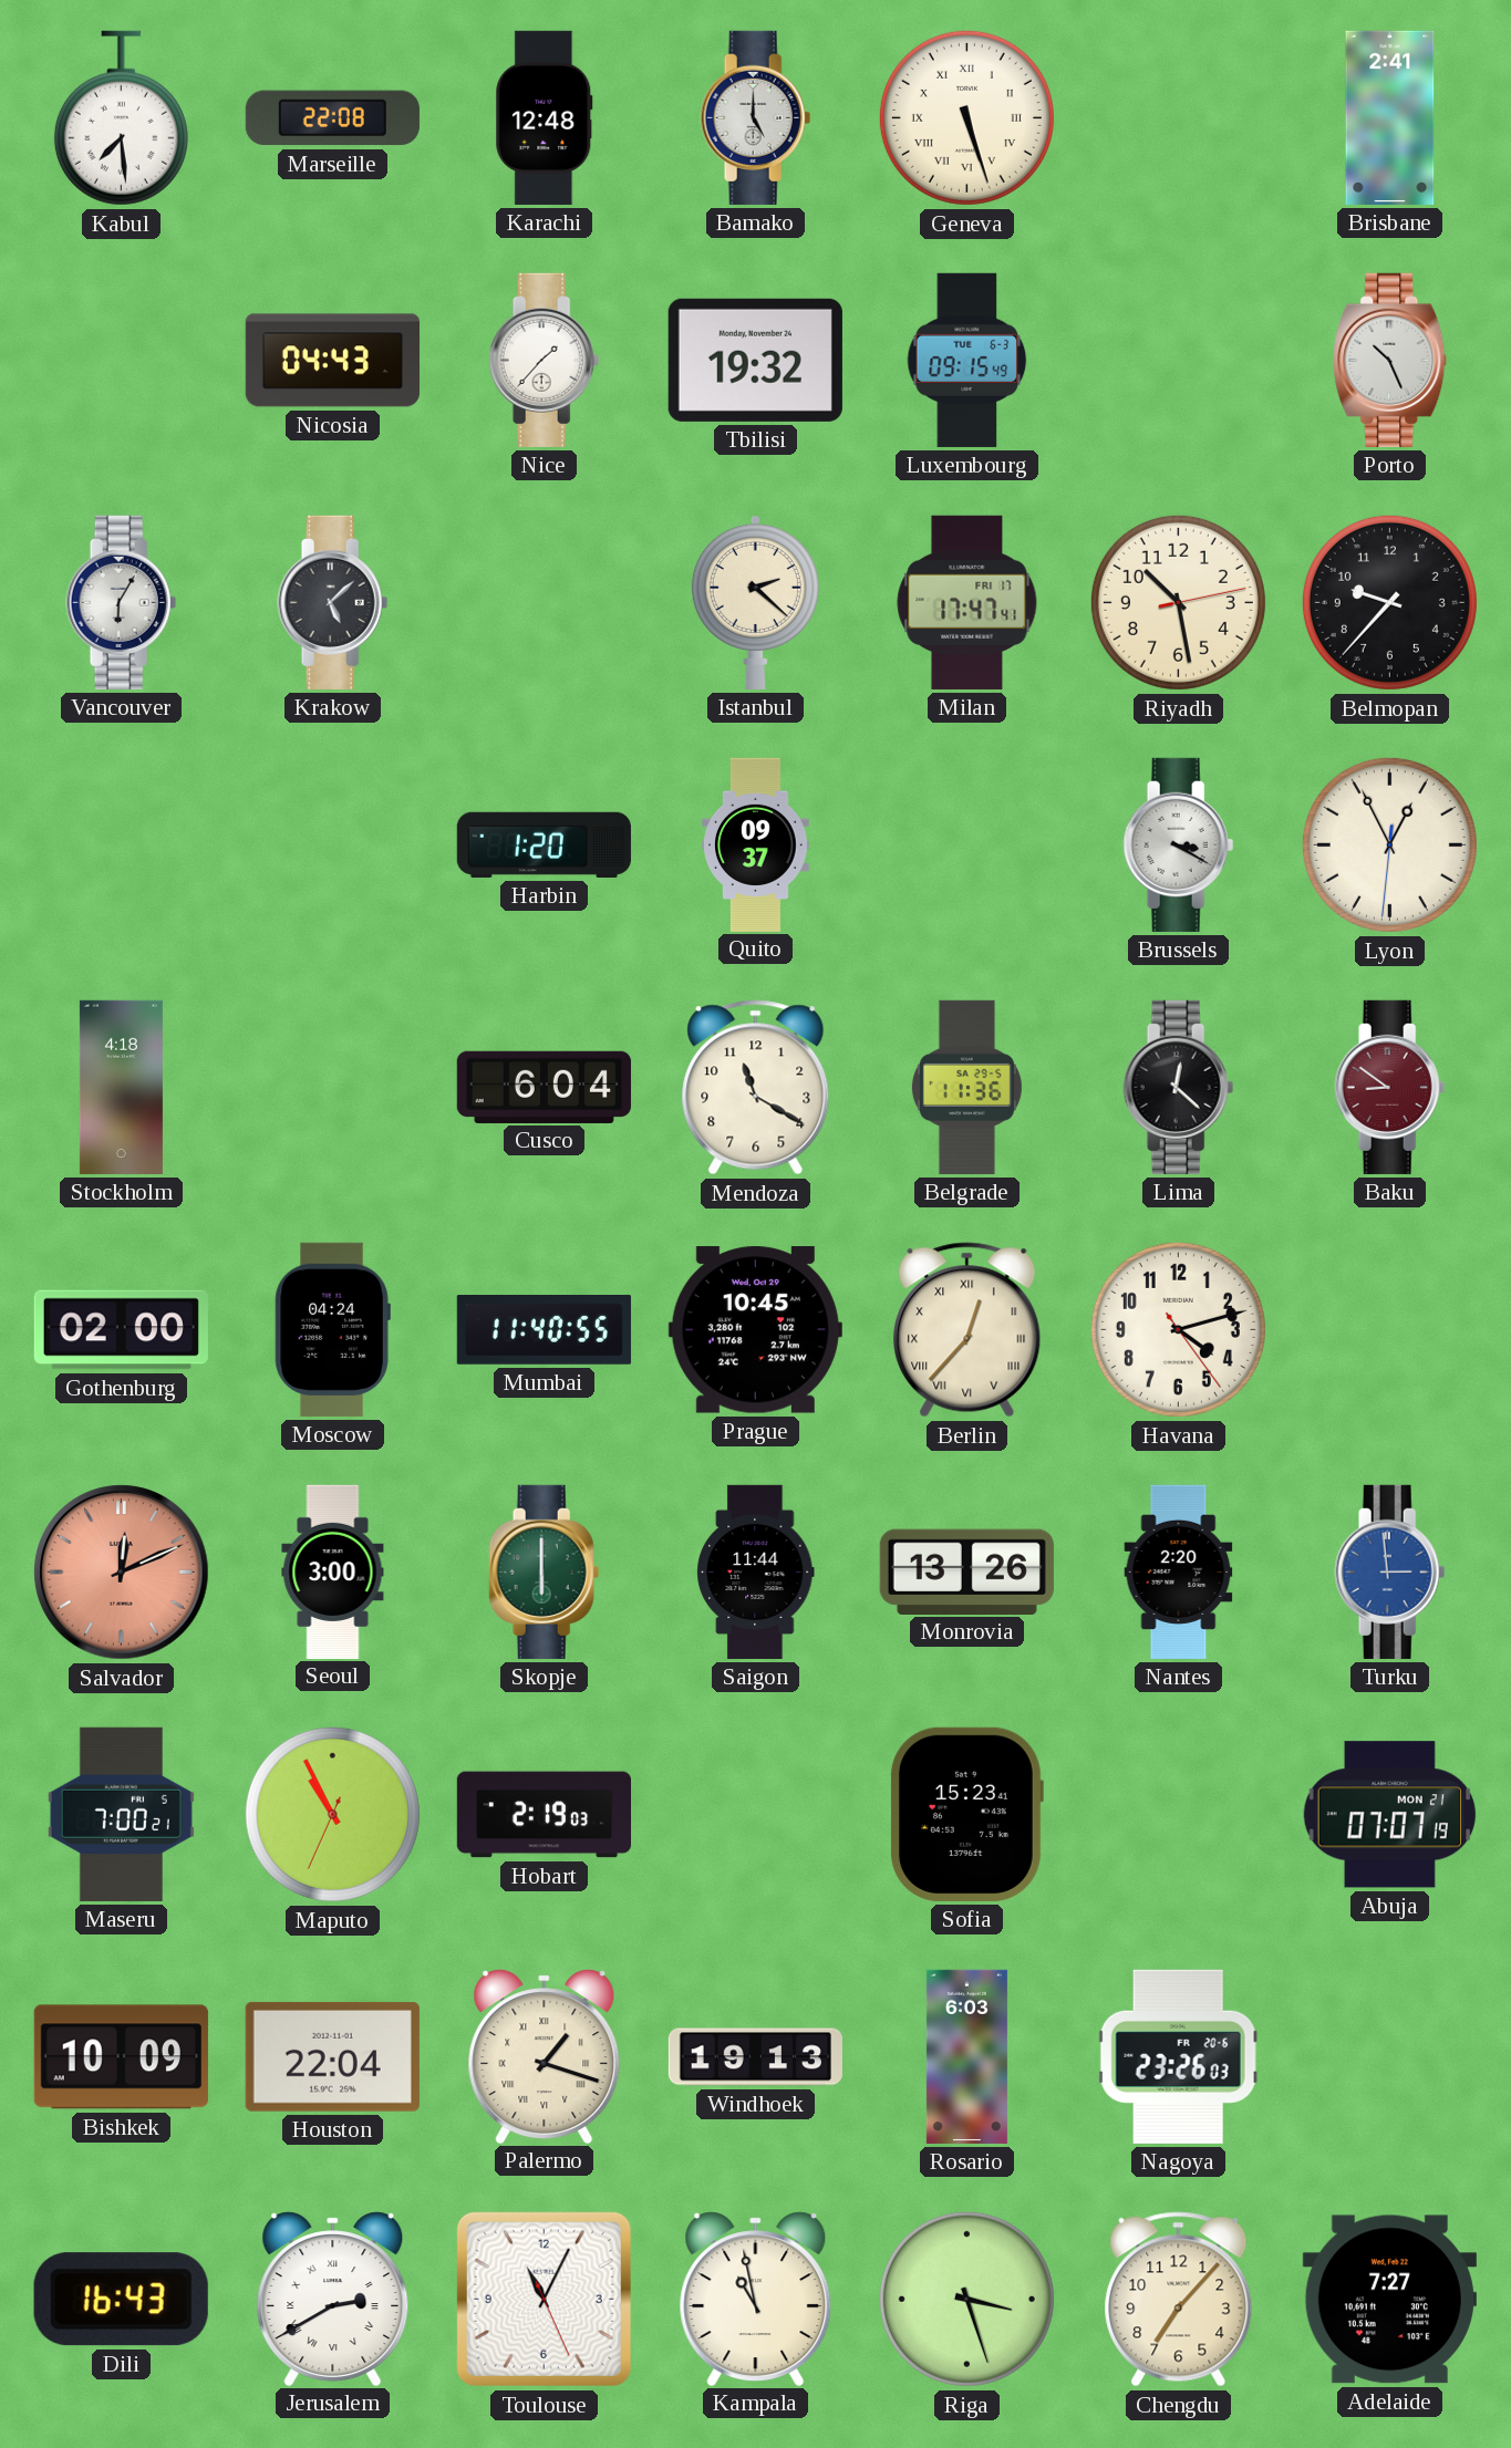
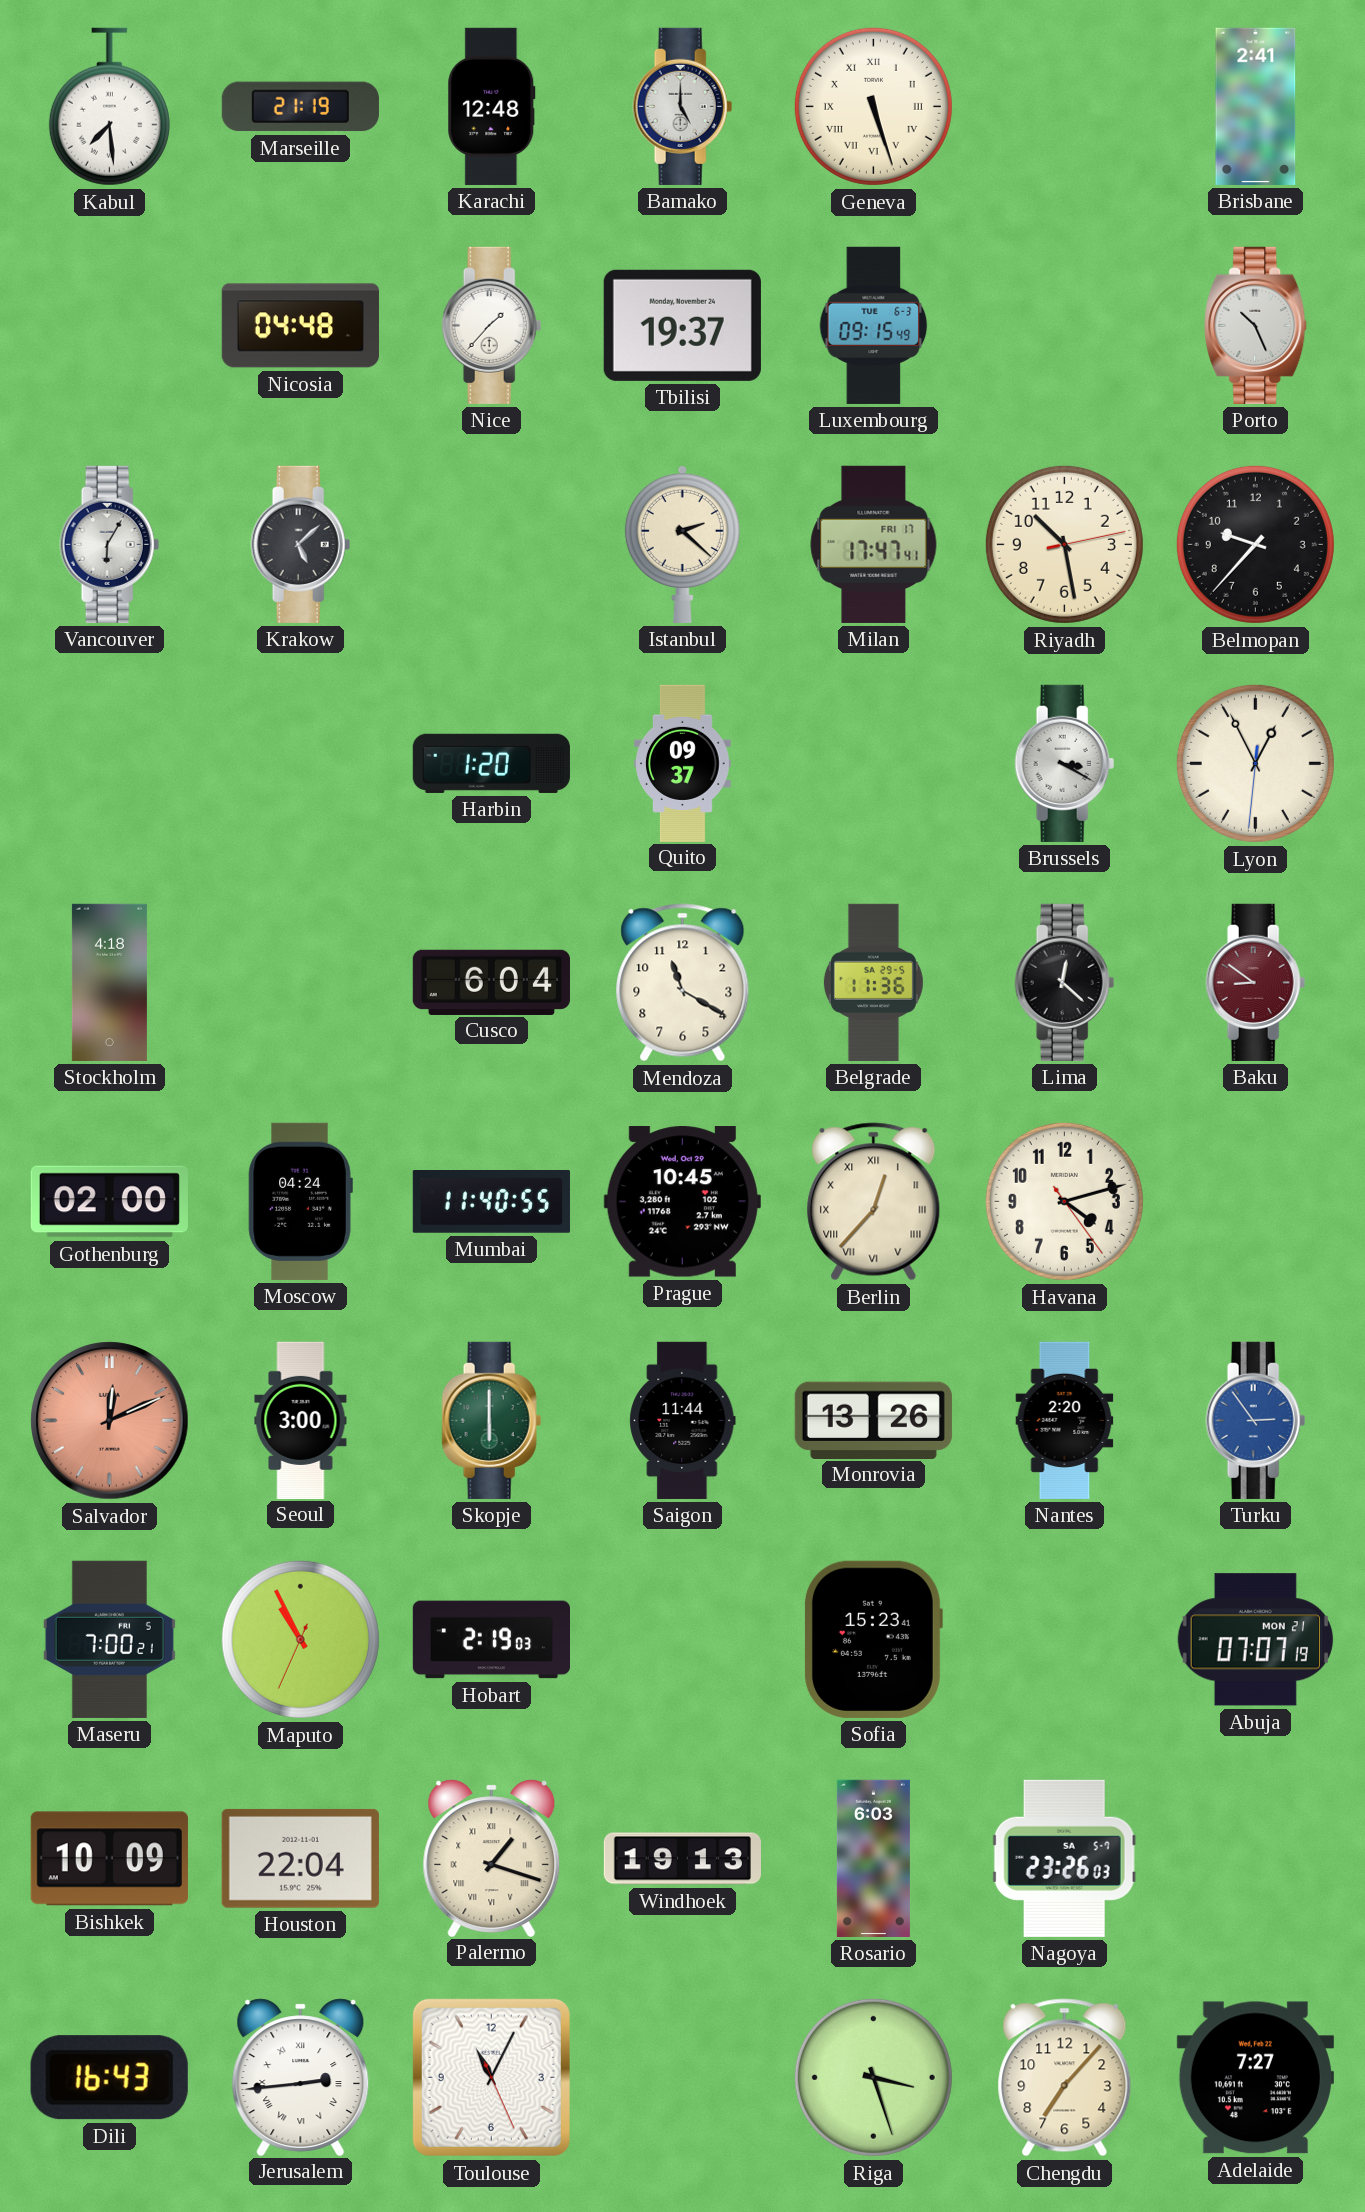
Marseille: 22:08 -> 21:19
Nicosia: 04:43 -> 04:48
Tbilisi: 19:32 -> 19:37
Turku: 2:59 -> 2:54
Nagoya date: FR 20-6 -> SA 5-7
Jerusalem: 2:40 -> 2:44
Kampala: 10:58 -> none
